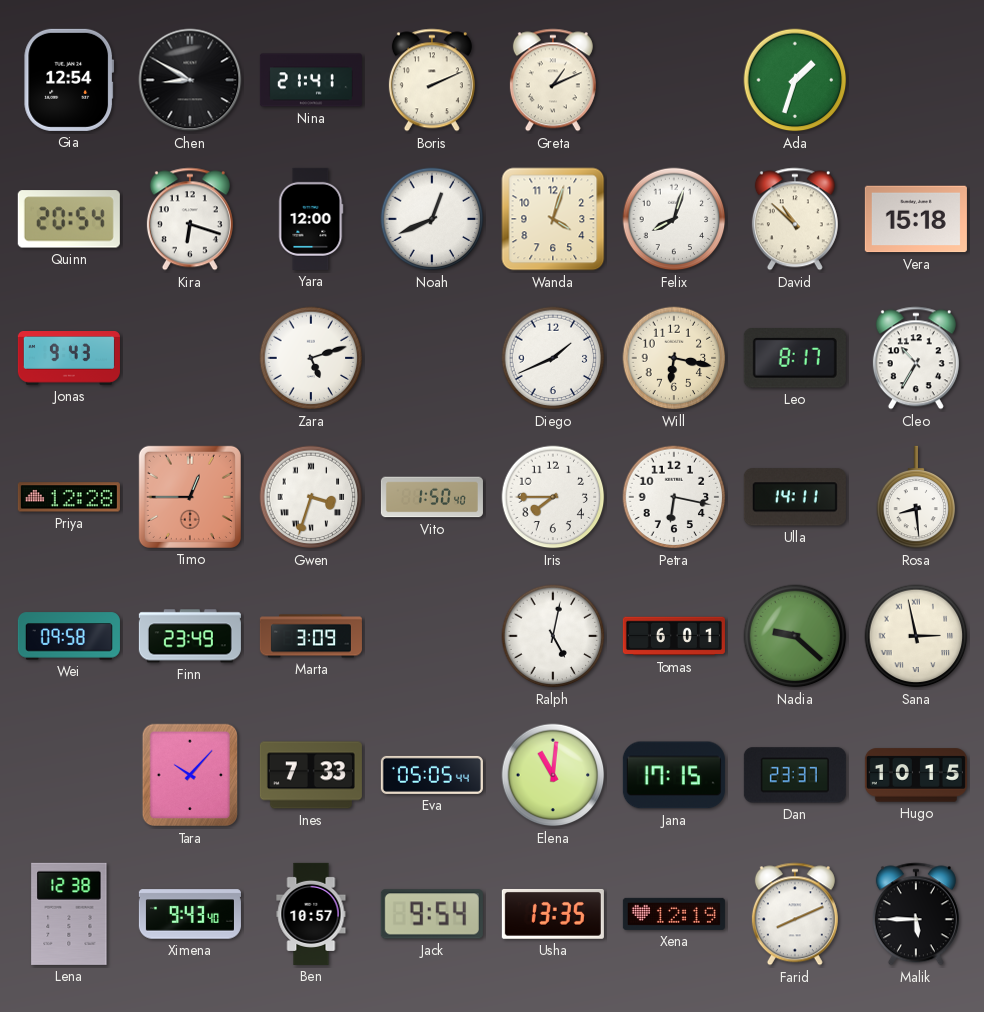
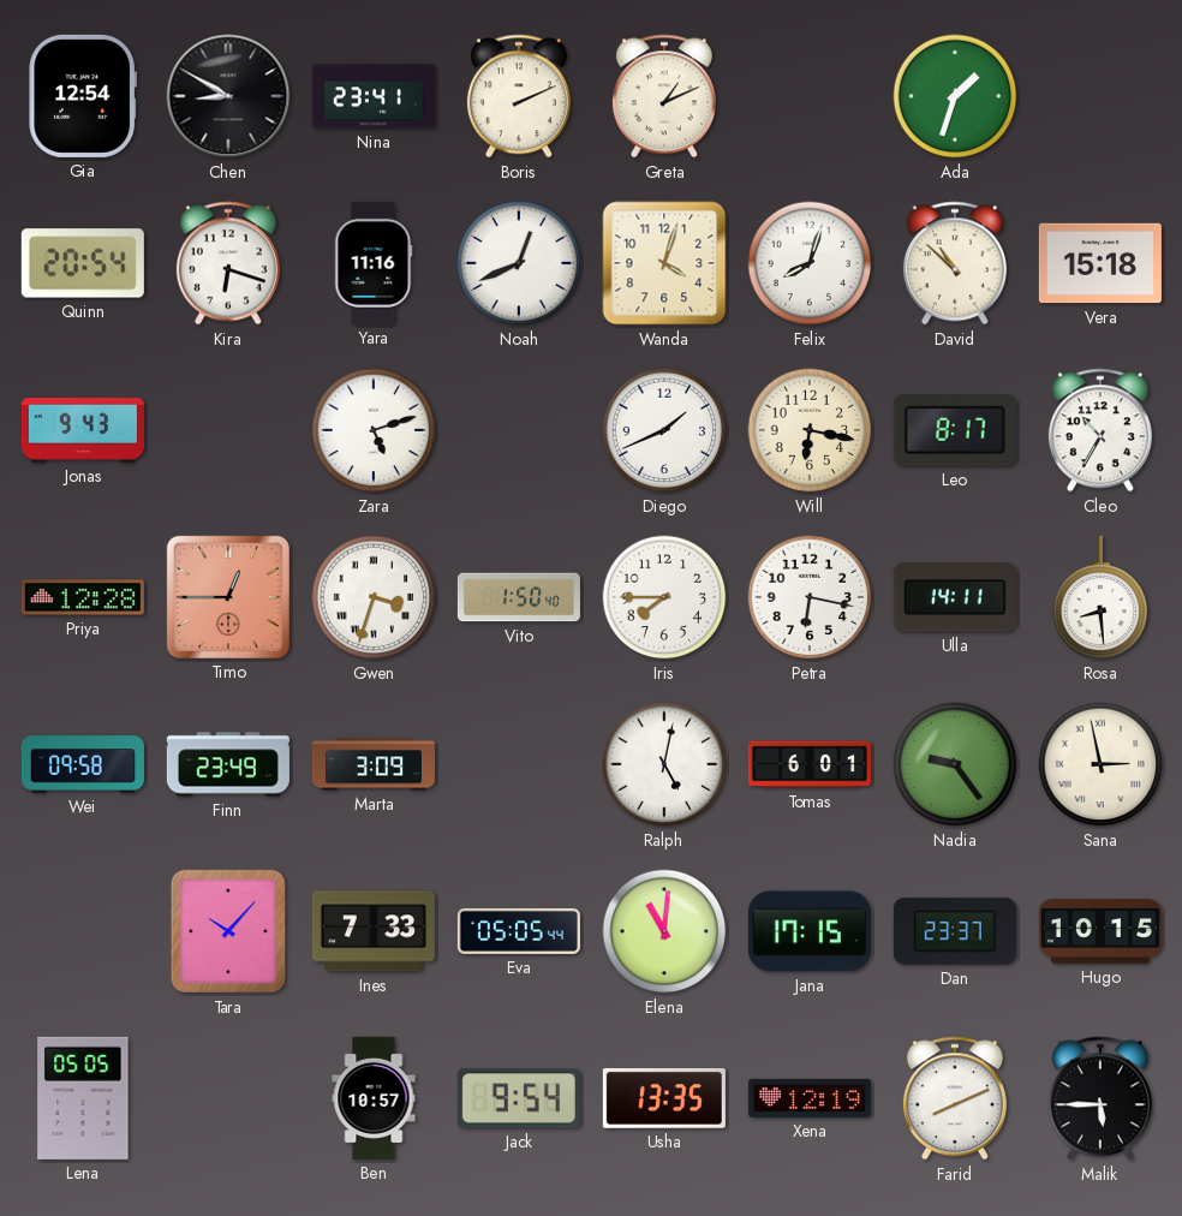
Nina: 21:41 -> 23:41
Yara: 12:00 -> 11:16
Nadia: 9:22 -> 9:24
Lena: 12:38 -> 05:05
Ximena: 9:43 -> none
